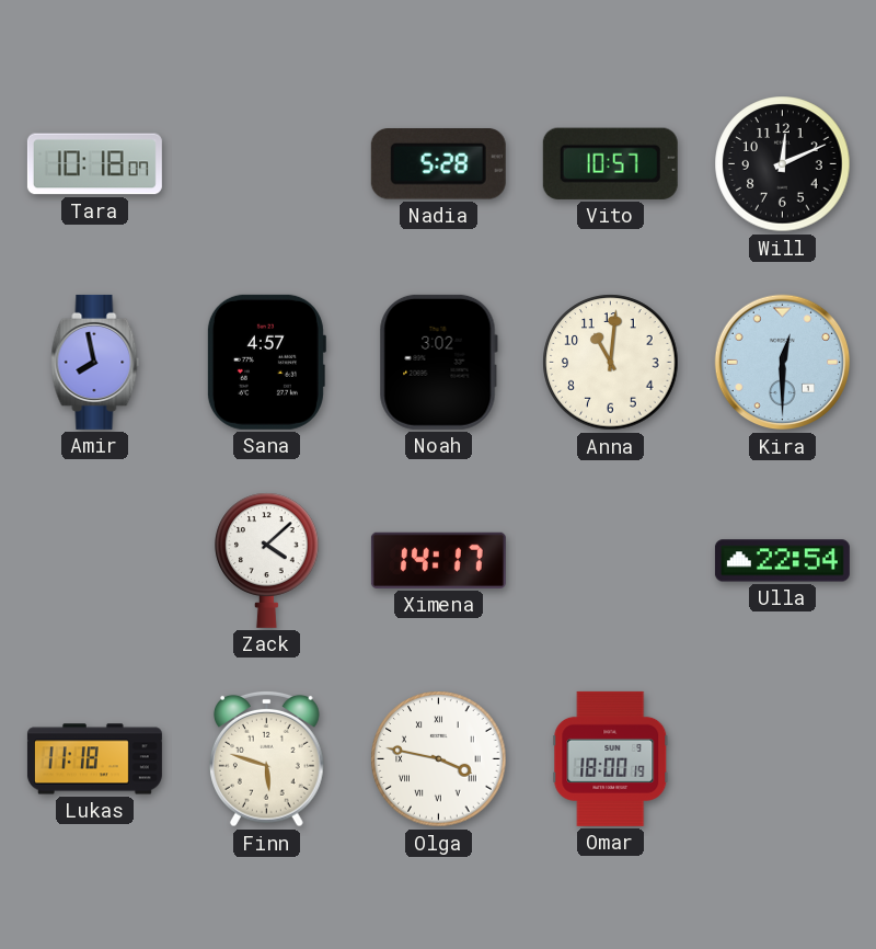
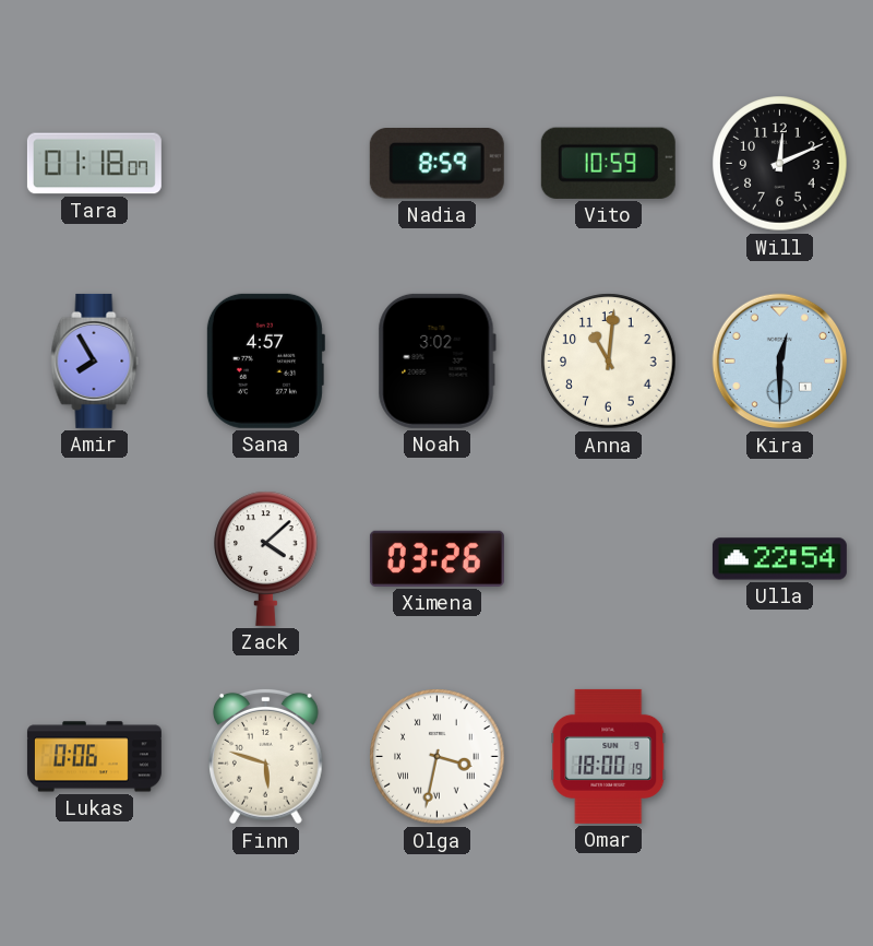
Tara: 10:18 -> 01:18
Nadia: 5:28 -> 8:59
Vito: 10:57 -> 10:59
Amir: 7:58 -> 7:55
Ximena: 14:17 -> 03:26
Lukas: 11:18 -> 0:06
Olga: 3:47 -> 3:32
